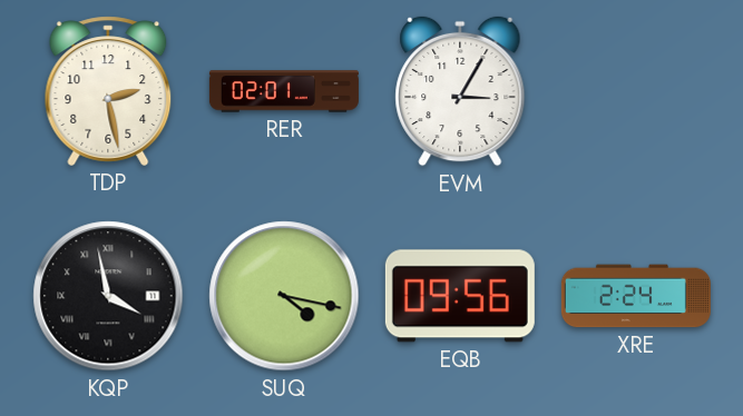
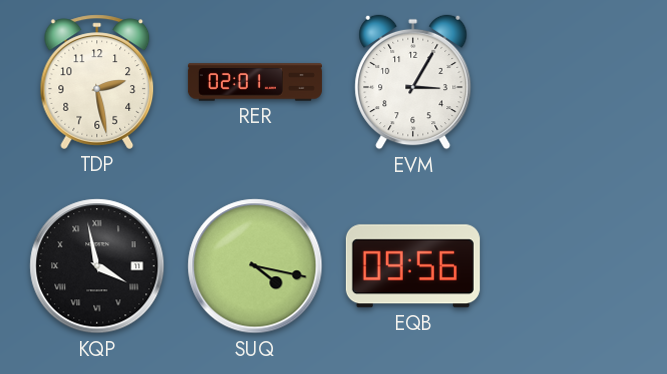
XRE: 2:24 -> none
